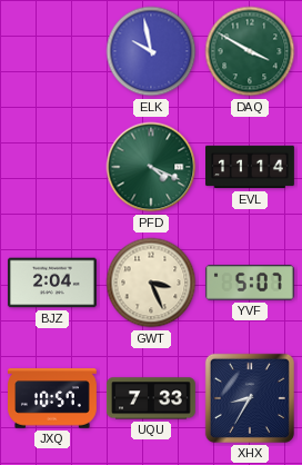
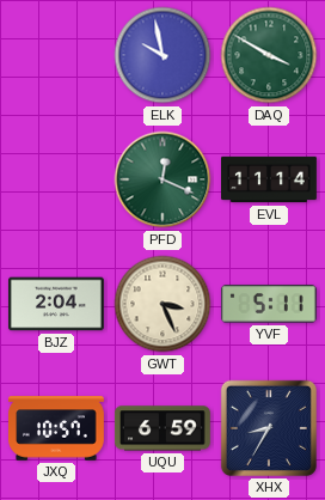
PFD: 4:19 -> 12:19
YVF: 5:07 -> 5:11
UQU: 7:33 -> 6:59
